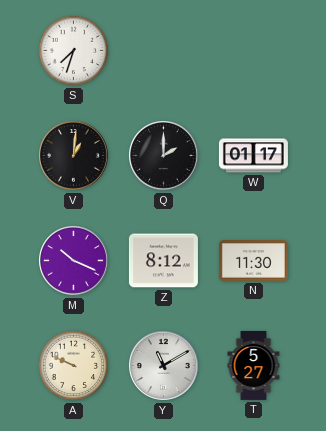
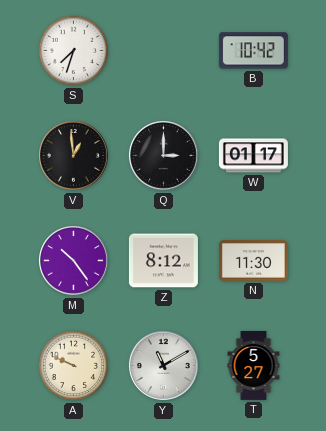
B: none -> 10:42
V: 1:01 -> 12:59
Q: 2:00 -> 3:00
M: 10:19 -> 10:24
